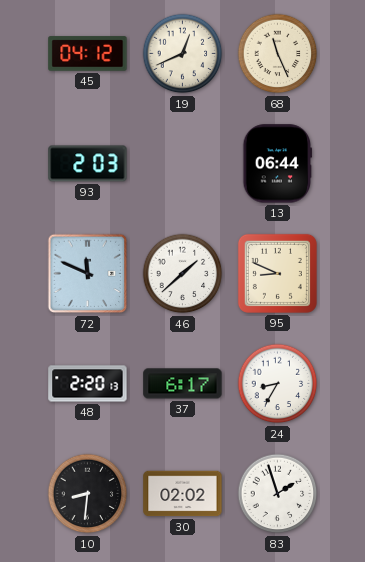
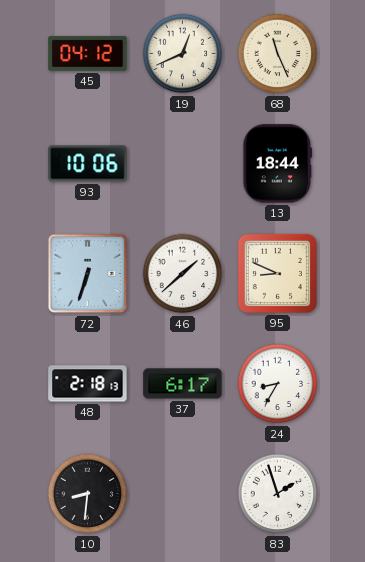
93: 2:03 -> 10:06
13: 06:44 -> 18:44
72: 11:49 -> 6:33
48: 2:20 -> 2:18
30: 02:02 -> none
